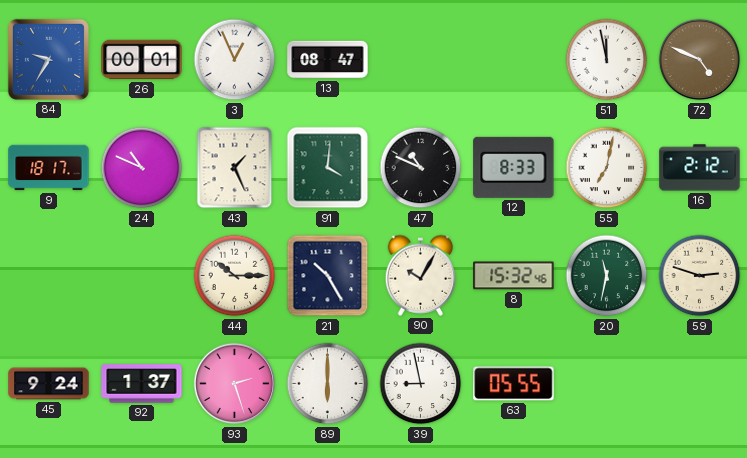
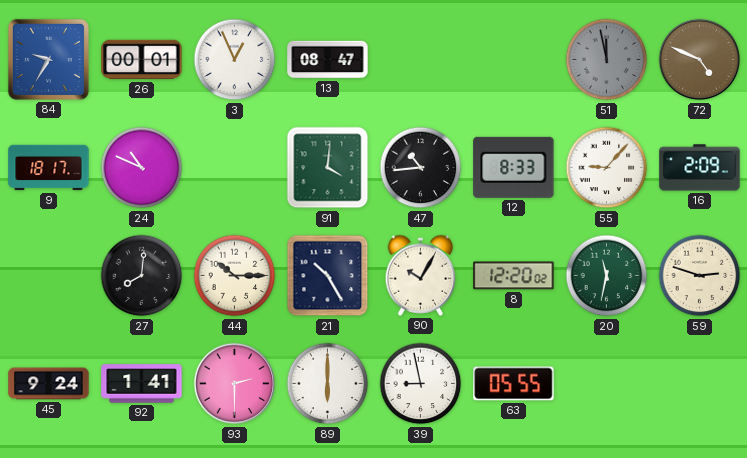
51 dial: white -> grey
43: 1:26 -> none
47: 10:49 -> 10:44
55: 7:02 -> 9:07
16: 2:12 -> 2:09
27: none -> 8:01
8: 15:32 -> 12:20
92: 1:37 -> 1:41
93: 2:27 -> 2:30
